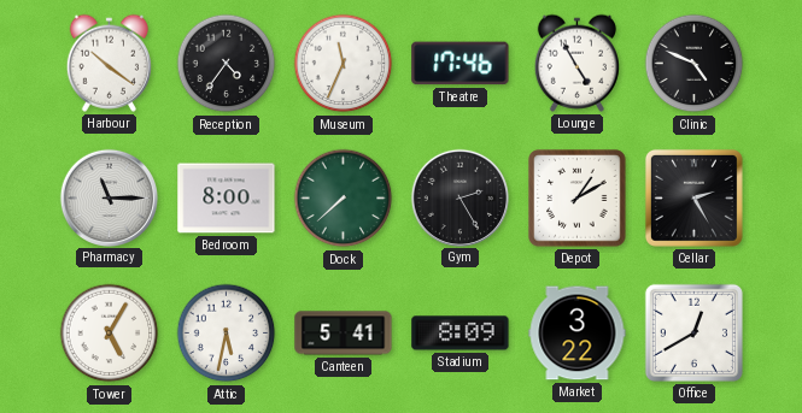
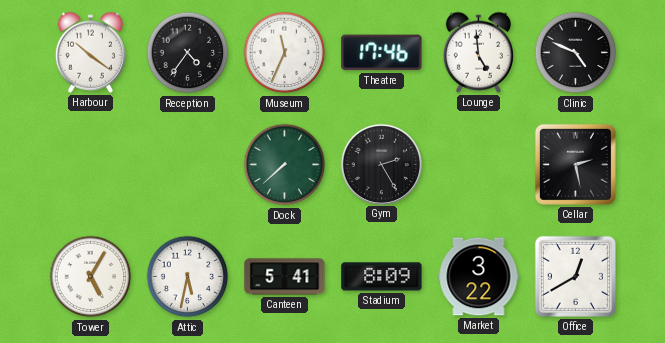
Lounge: 4:55 -> 4:59
Pharmacy: 11:15 -> none
Bedroom: 8:00 -> none
Depot: 1:10 -> none
Cellar: 2:25 -> 2:28
